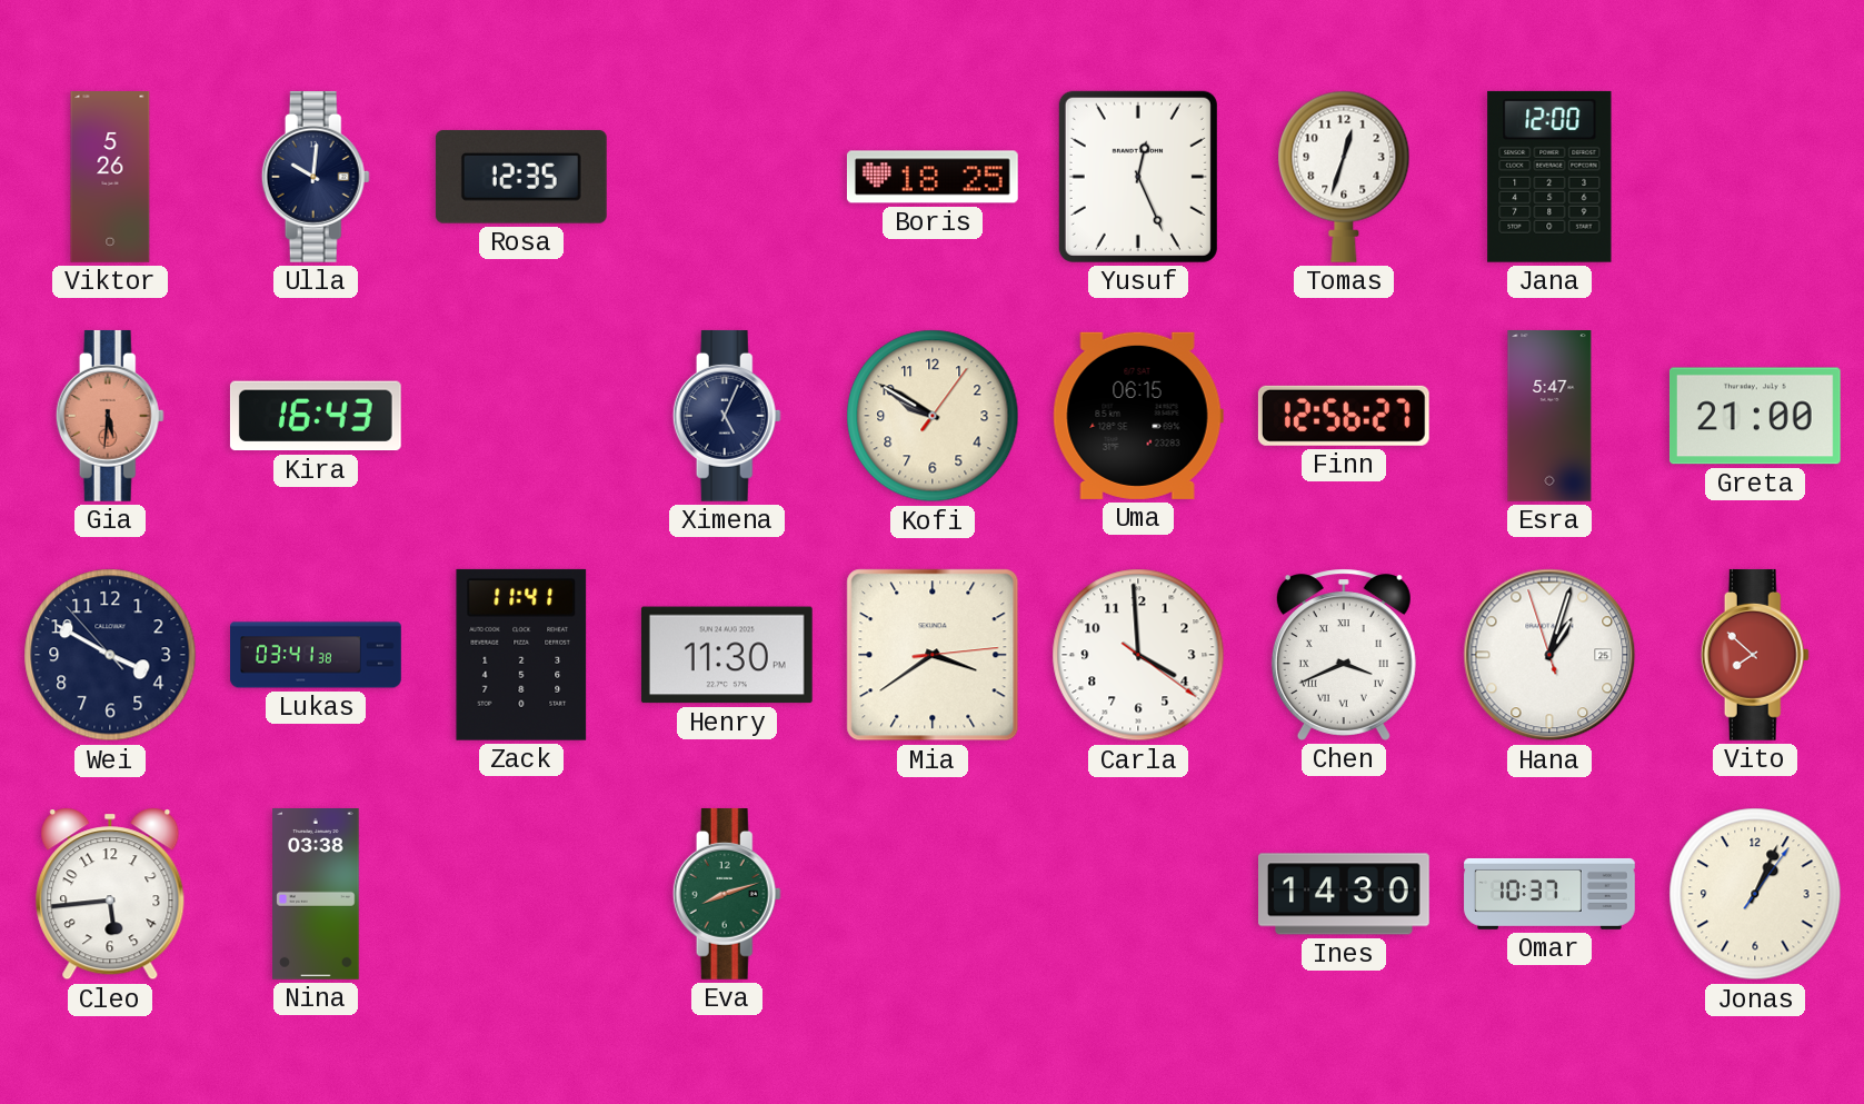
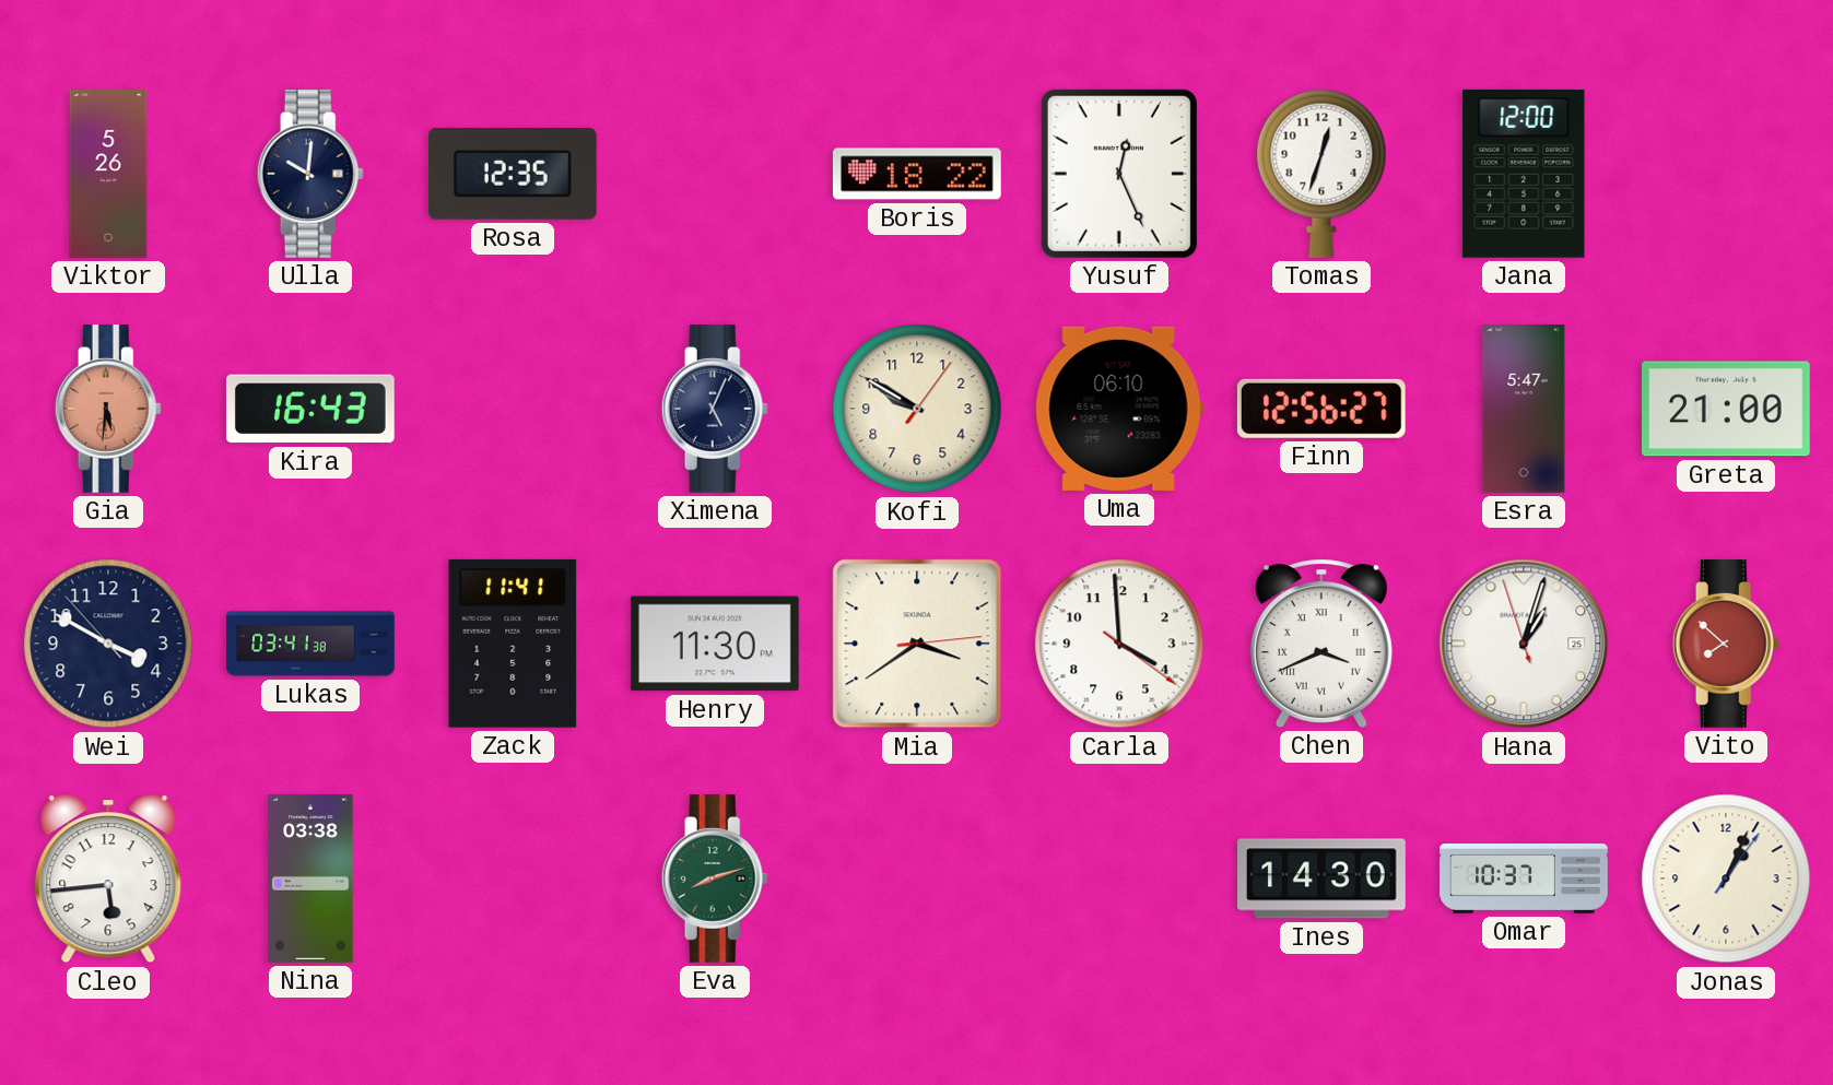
Boris: 18:25 -> 18:22
Uma: 06:15 -> 06:10
